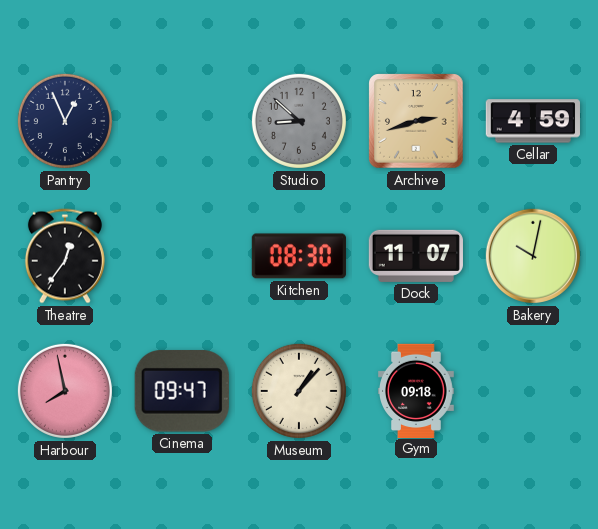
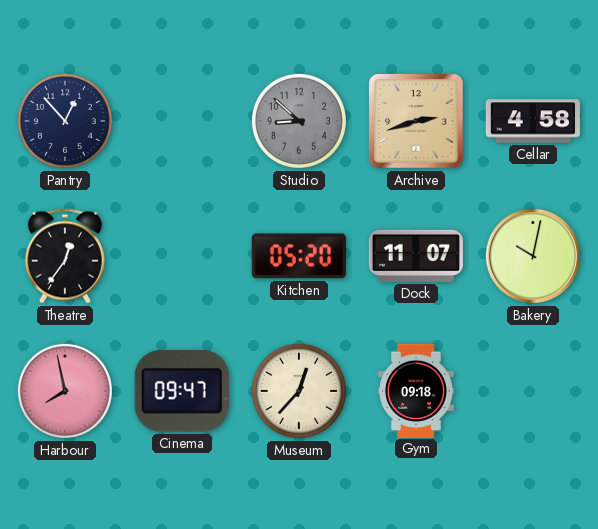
Pantry: 12:56 -> 12:53
Cellar: 4:59 -> 4:58
Kitchen: 08:30 -> 05:20
Museum: 1:07 -> 12:37
